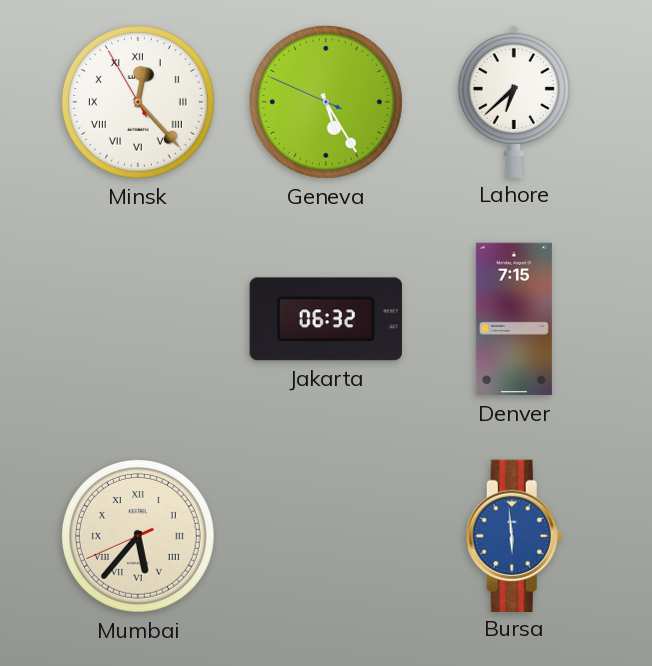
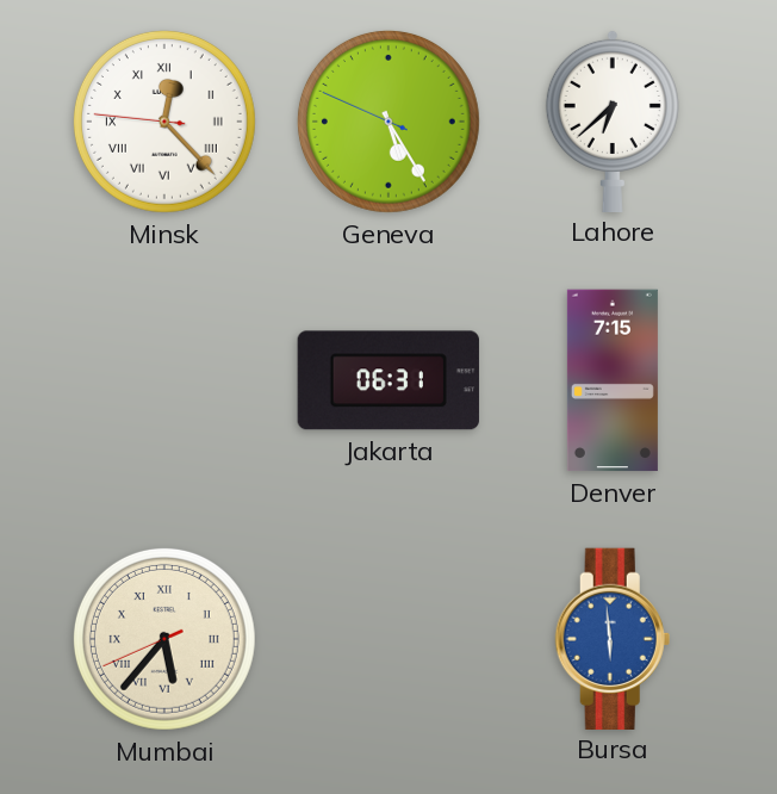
Minsk: 12:22:55 -> 12:22:46
Jakarta: 06:32 -> 06:31
